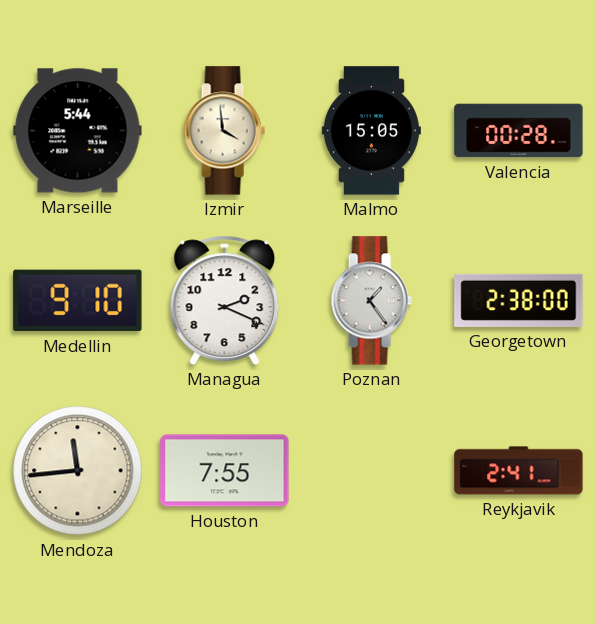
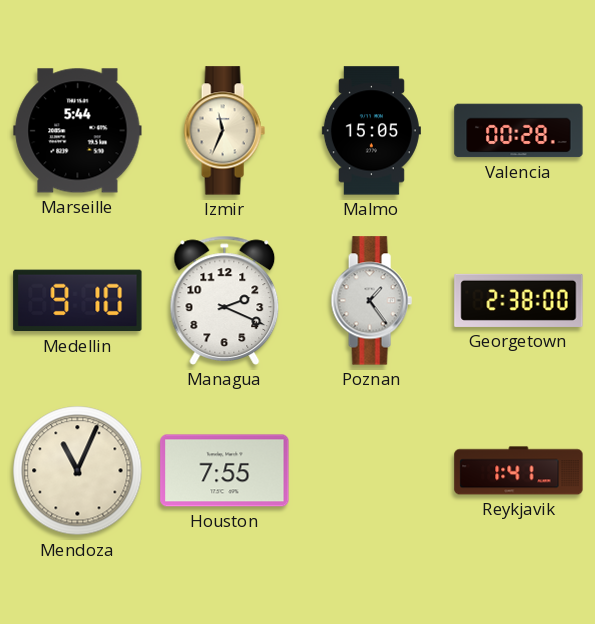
Izmir: 3:59 -> 11:34
Mendoza: 11:44 -> 11:04
Reykjavik: 2:41 -> 1:41
